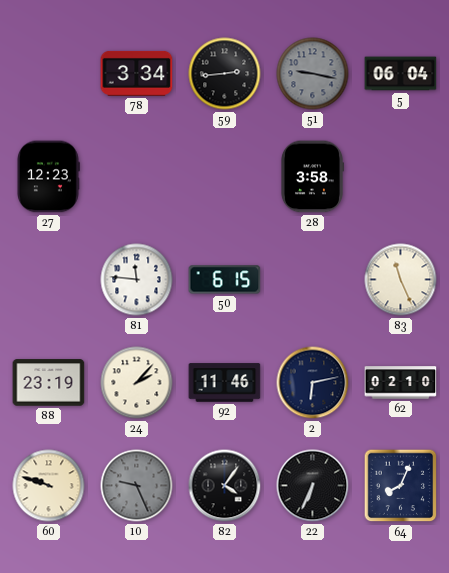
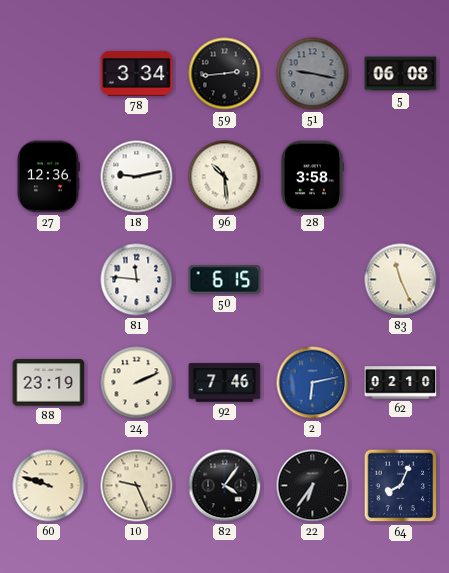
5: 06:04 -> 06:08
27: 12:23 -> 12:36
18: none -> 9:13
96: none -> 10:29
24: 2:07 -> 2:11
92: 11:46 -> 7:46
2 dial: navy -> blue
10 dial: grey -> cream
22: 6:34 -> 6:36
